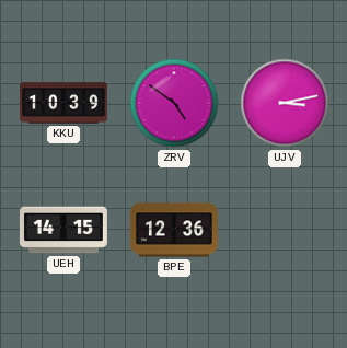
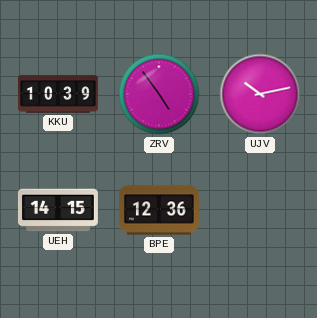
ZRV: 4:51 -> 4:54
UJV: 3:13 -> 10:13
